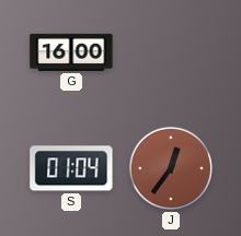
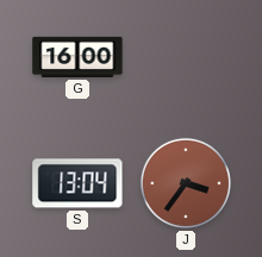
S: 01:04 -> 13:04
J: 12:36 -> 3:36
